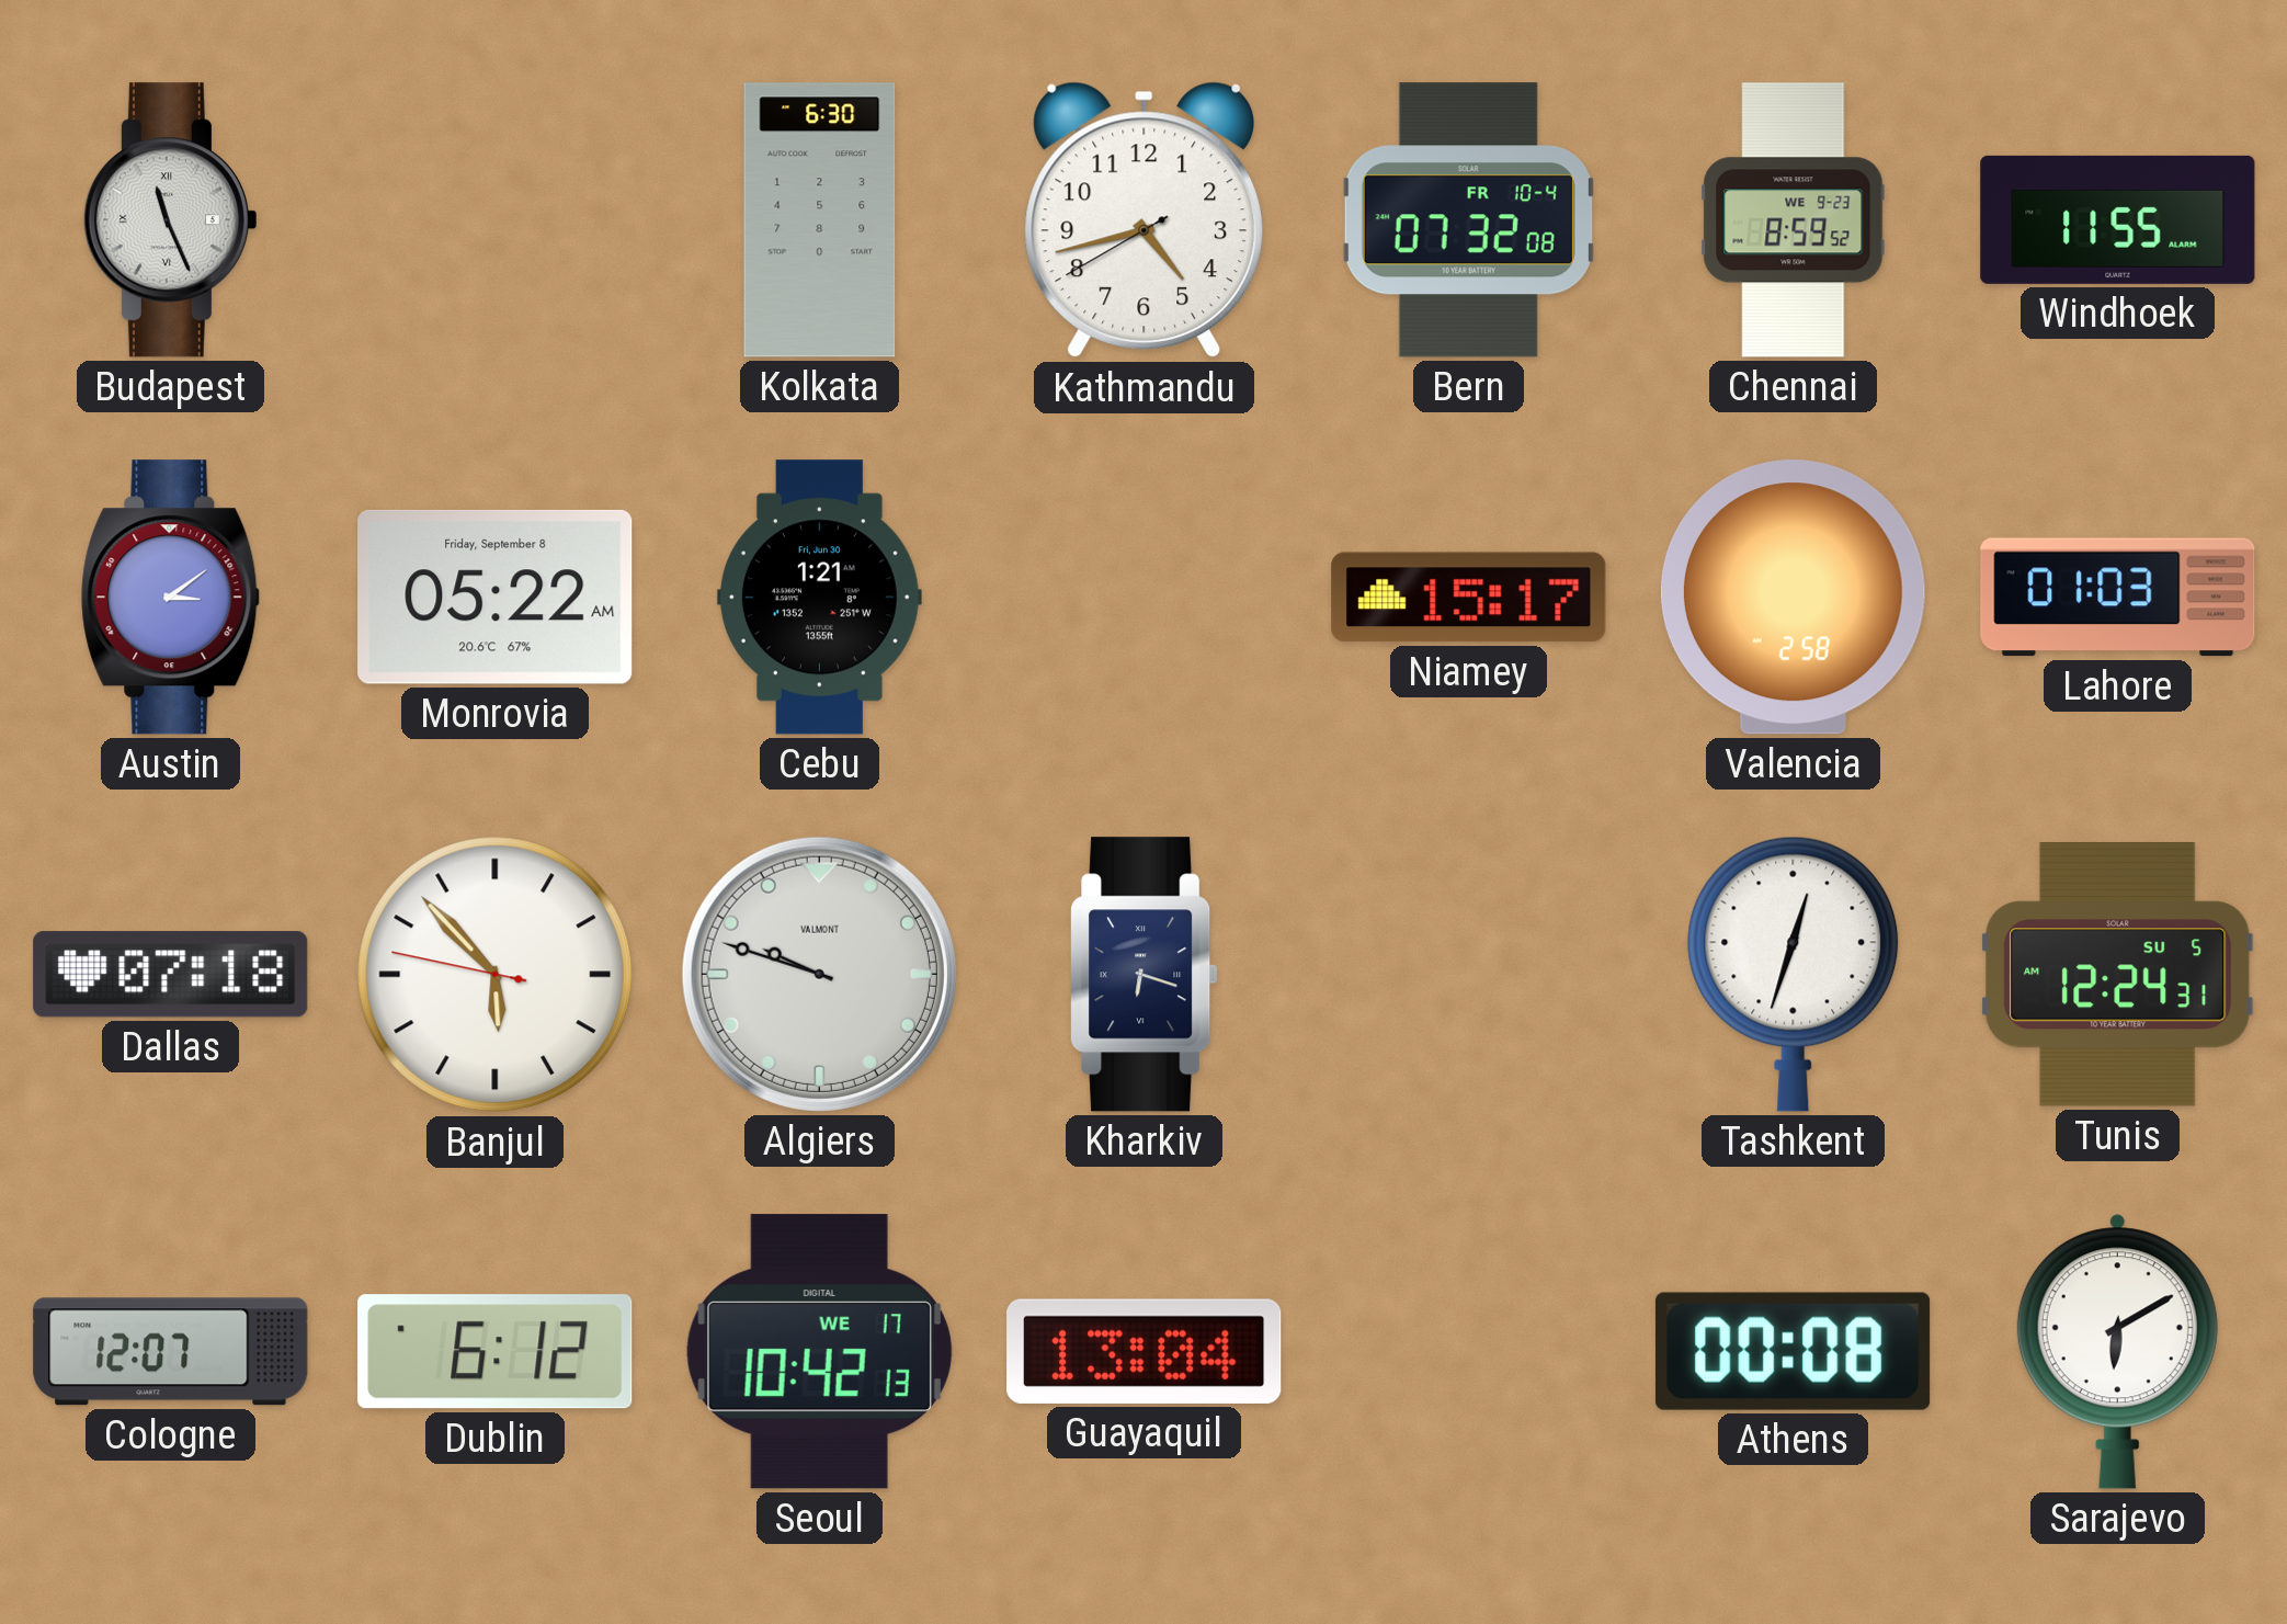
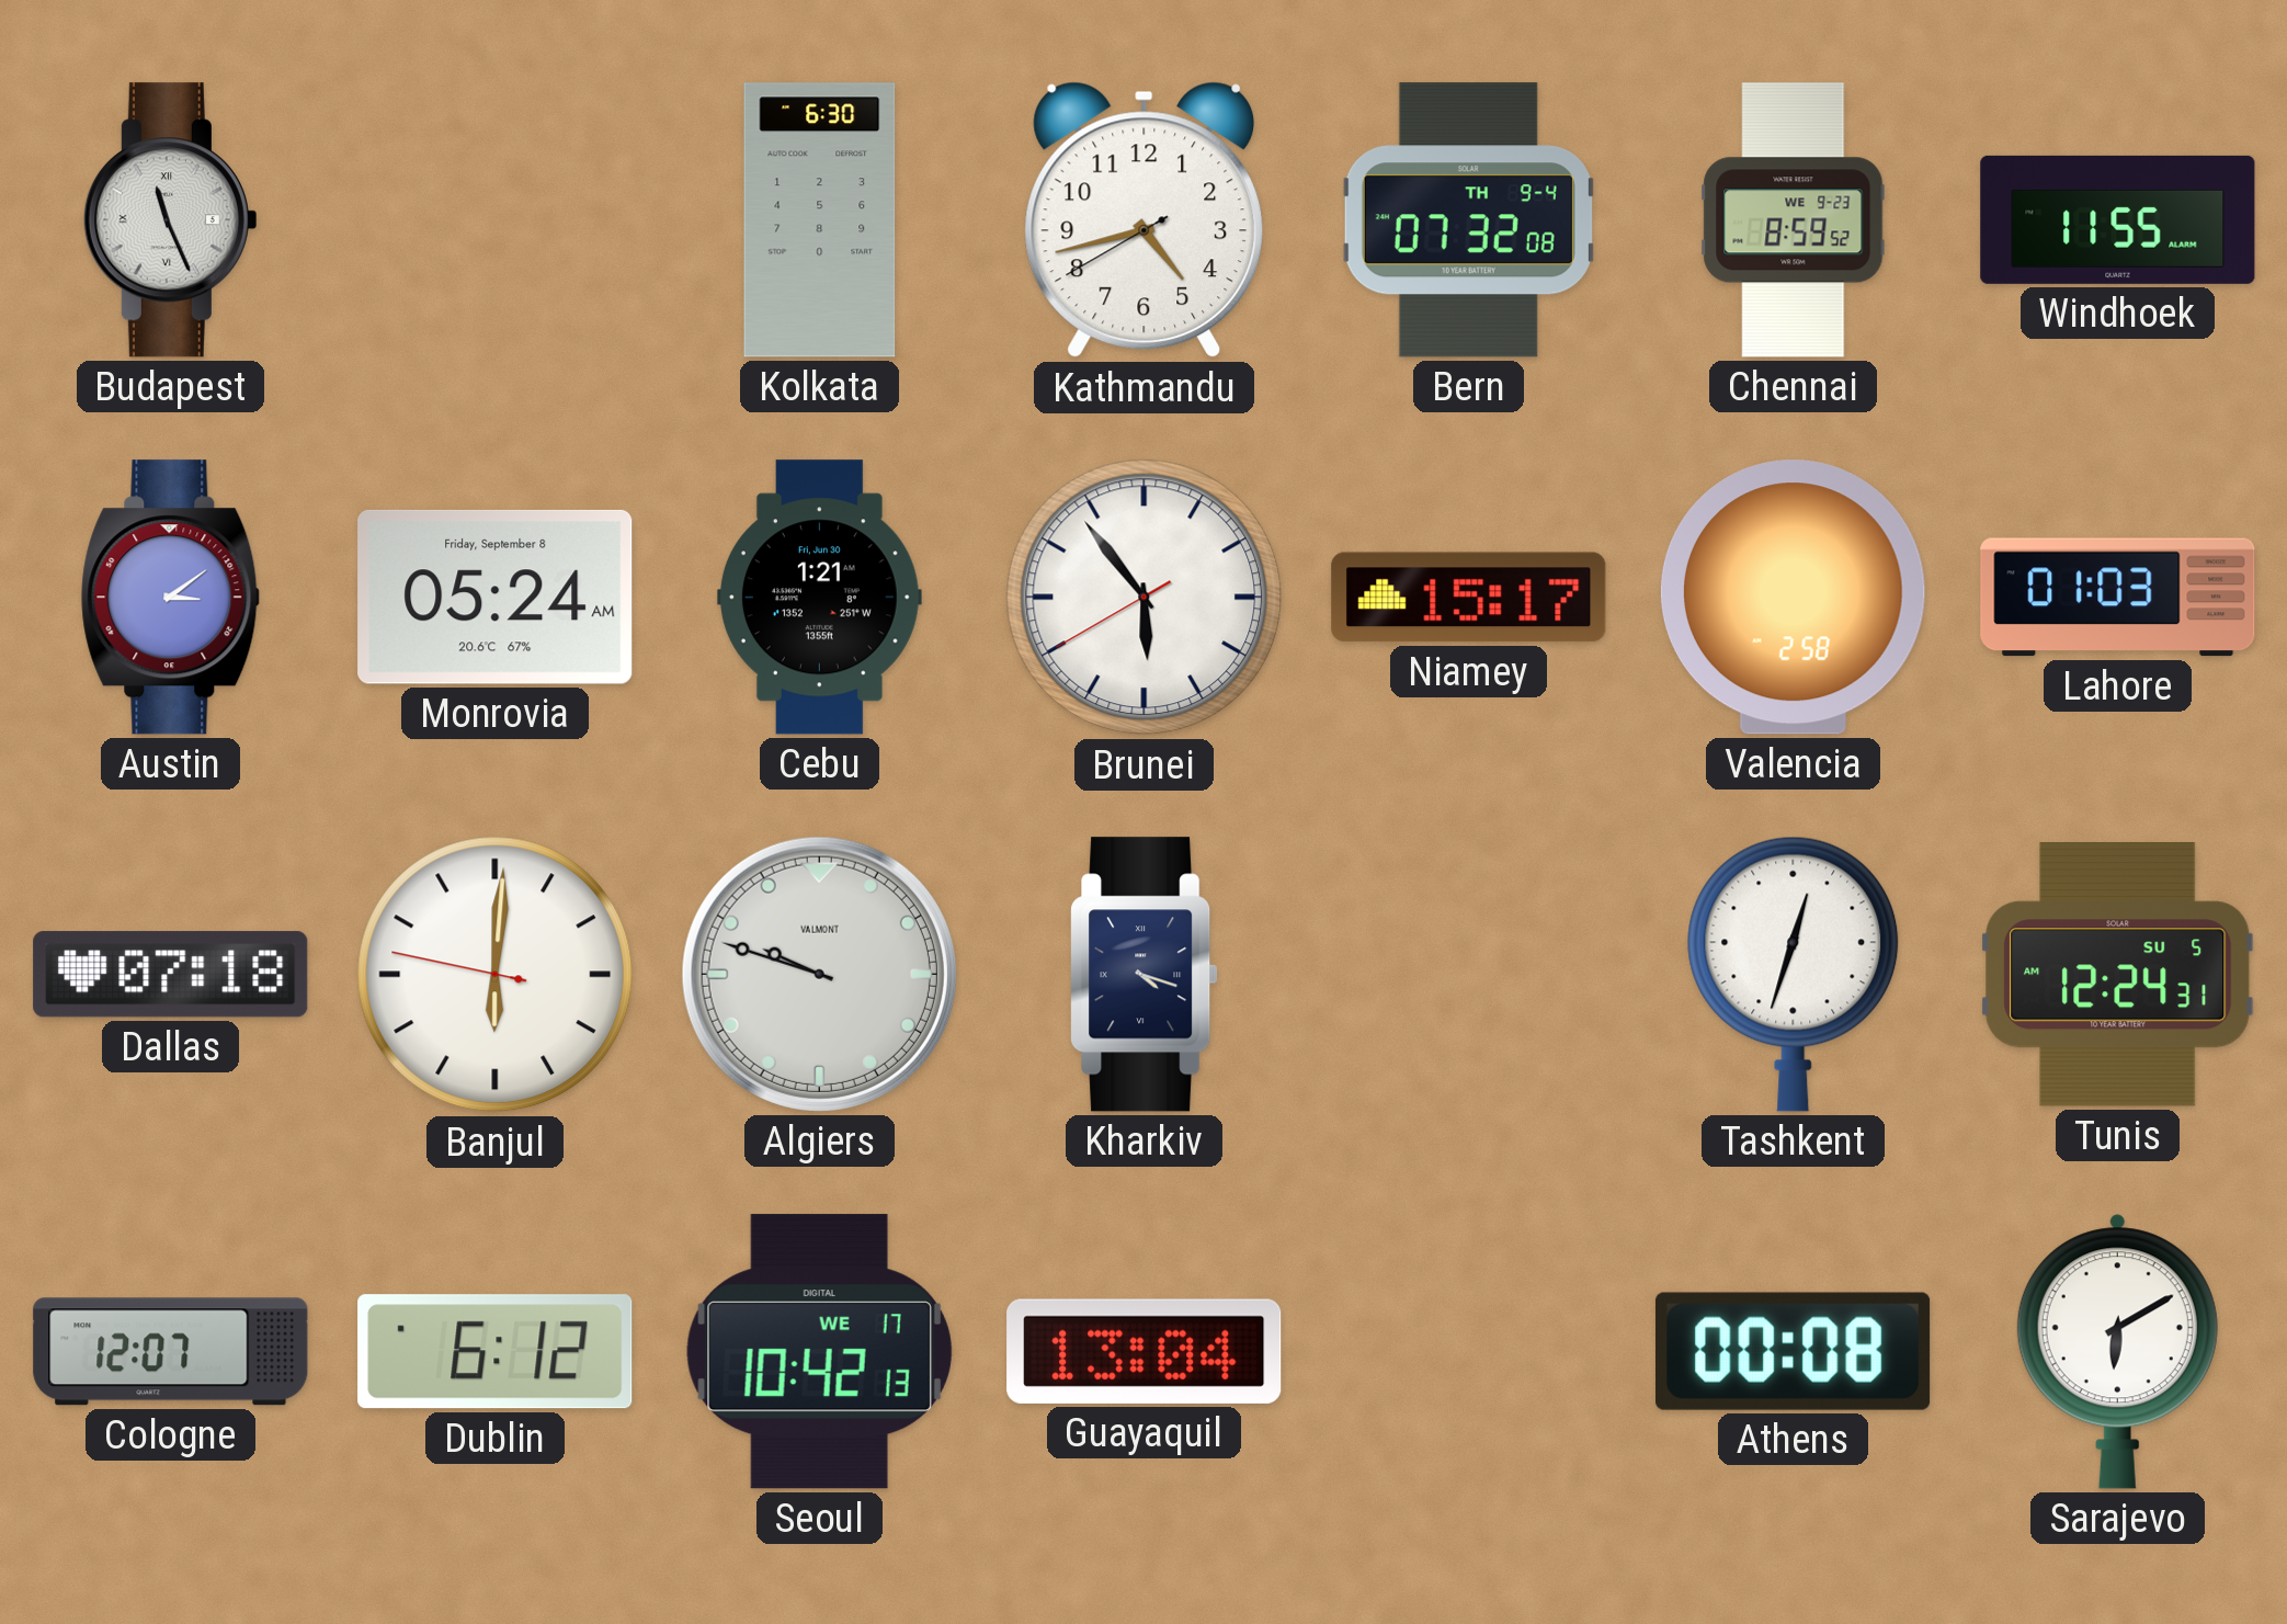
Bern date: FR 10-4 -> TH 9-4
Monrovia: 05:22 -> 05:24
Brunei: none -> 5:53
Banjul: 5:52 -> 6:00
Kharkiv: 6:18 -> 4:18
